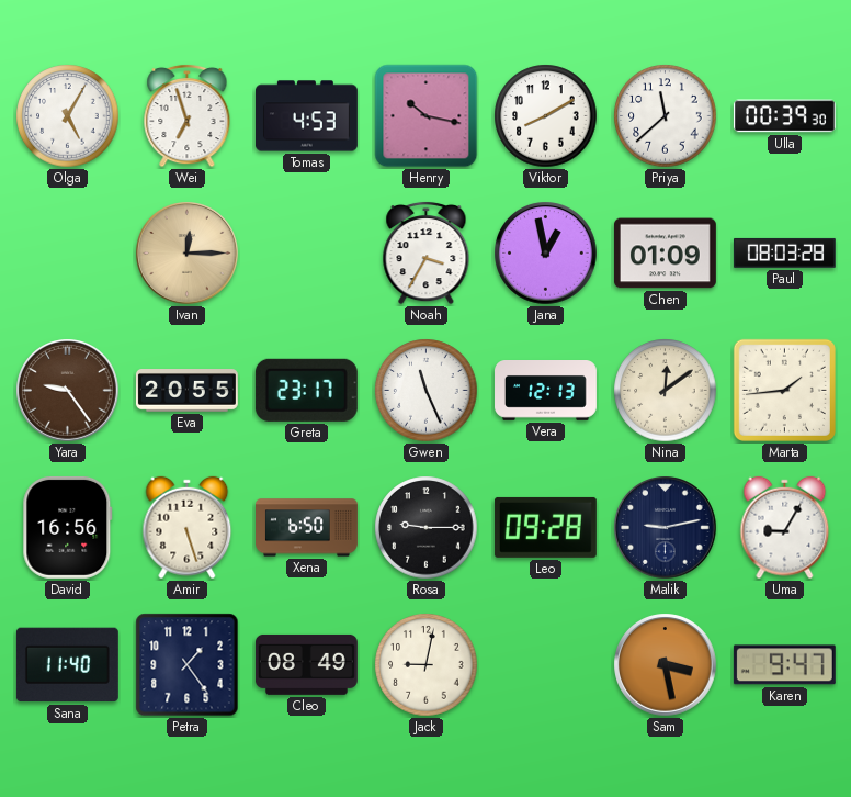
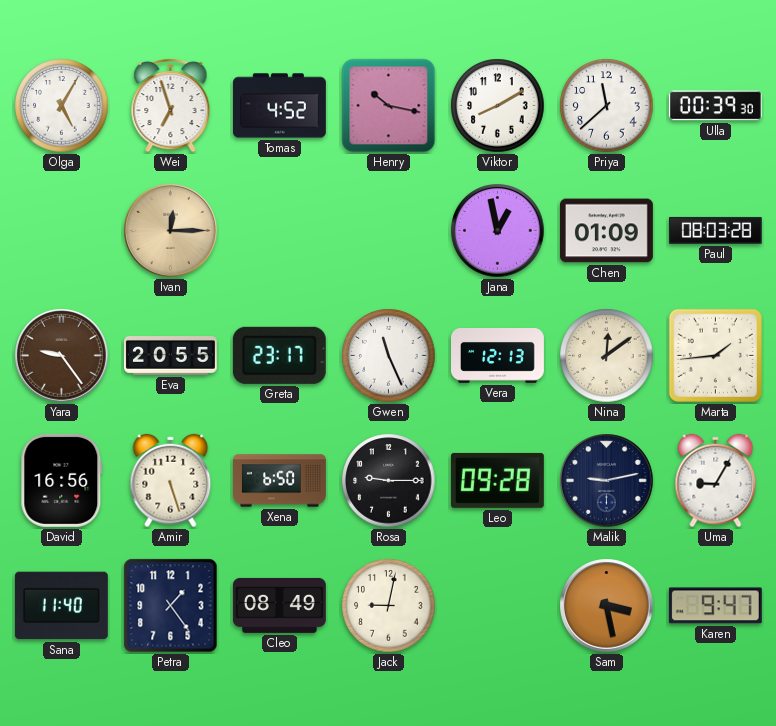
Tomas: 4:53 -> 4:52
Noah: 3:35 -> none
